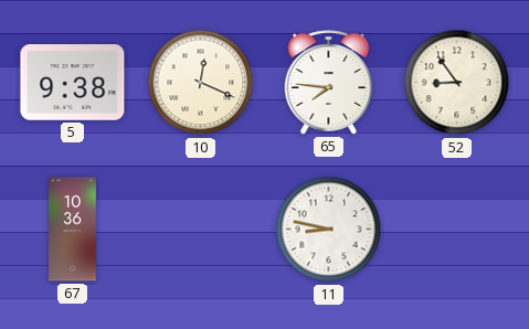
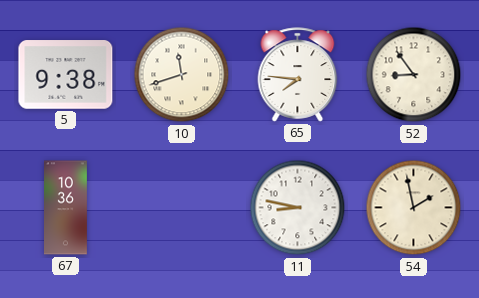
10: 12:19 -> 11:42
54: none -> 1:58
